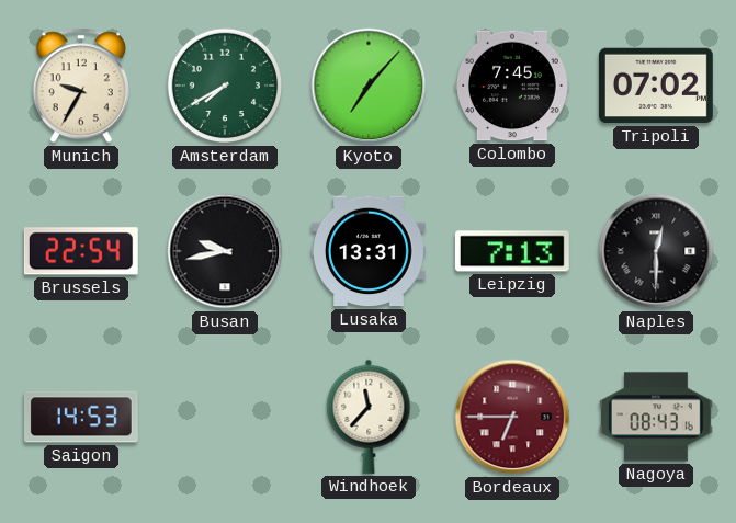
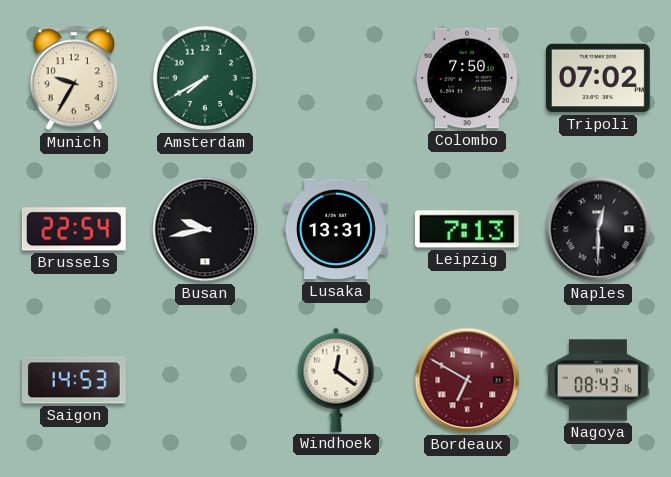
Kyoto: 7:07 -> none
Colombo: 7:45 -> 7:50
Windhoek: 11:37 -> 12:21
Bordeaux: 6:45 -> 6:50
